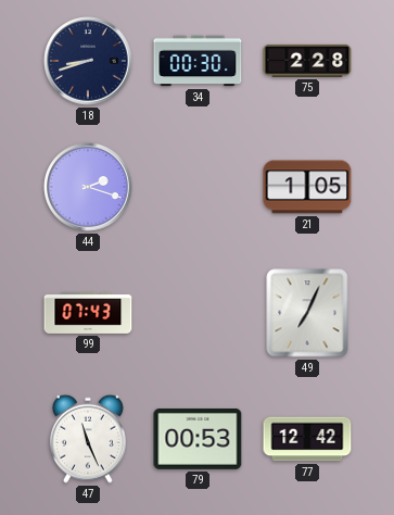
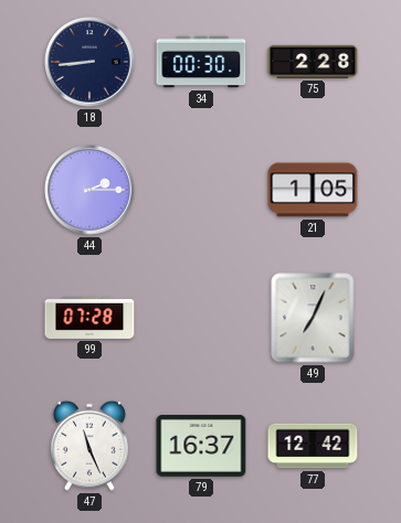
18: 8:42 -> 8:44
44: 2:18 -> 2:15
99: 07:43 -> 07:28
79: 00:53 -> 16:37
